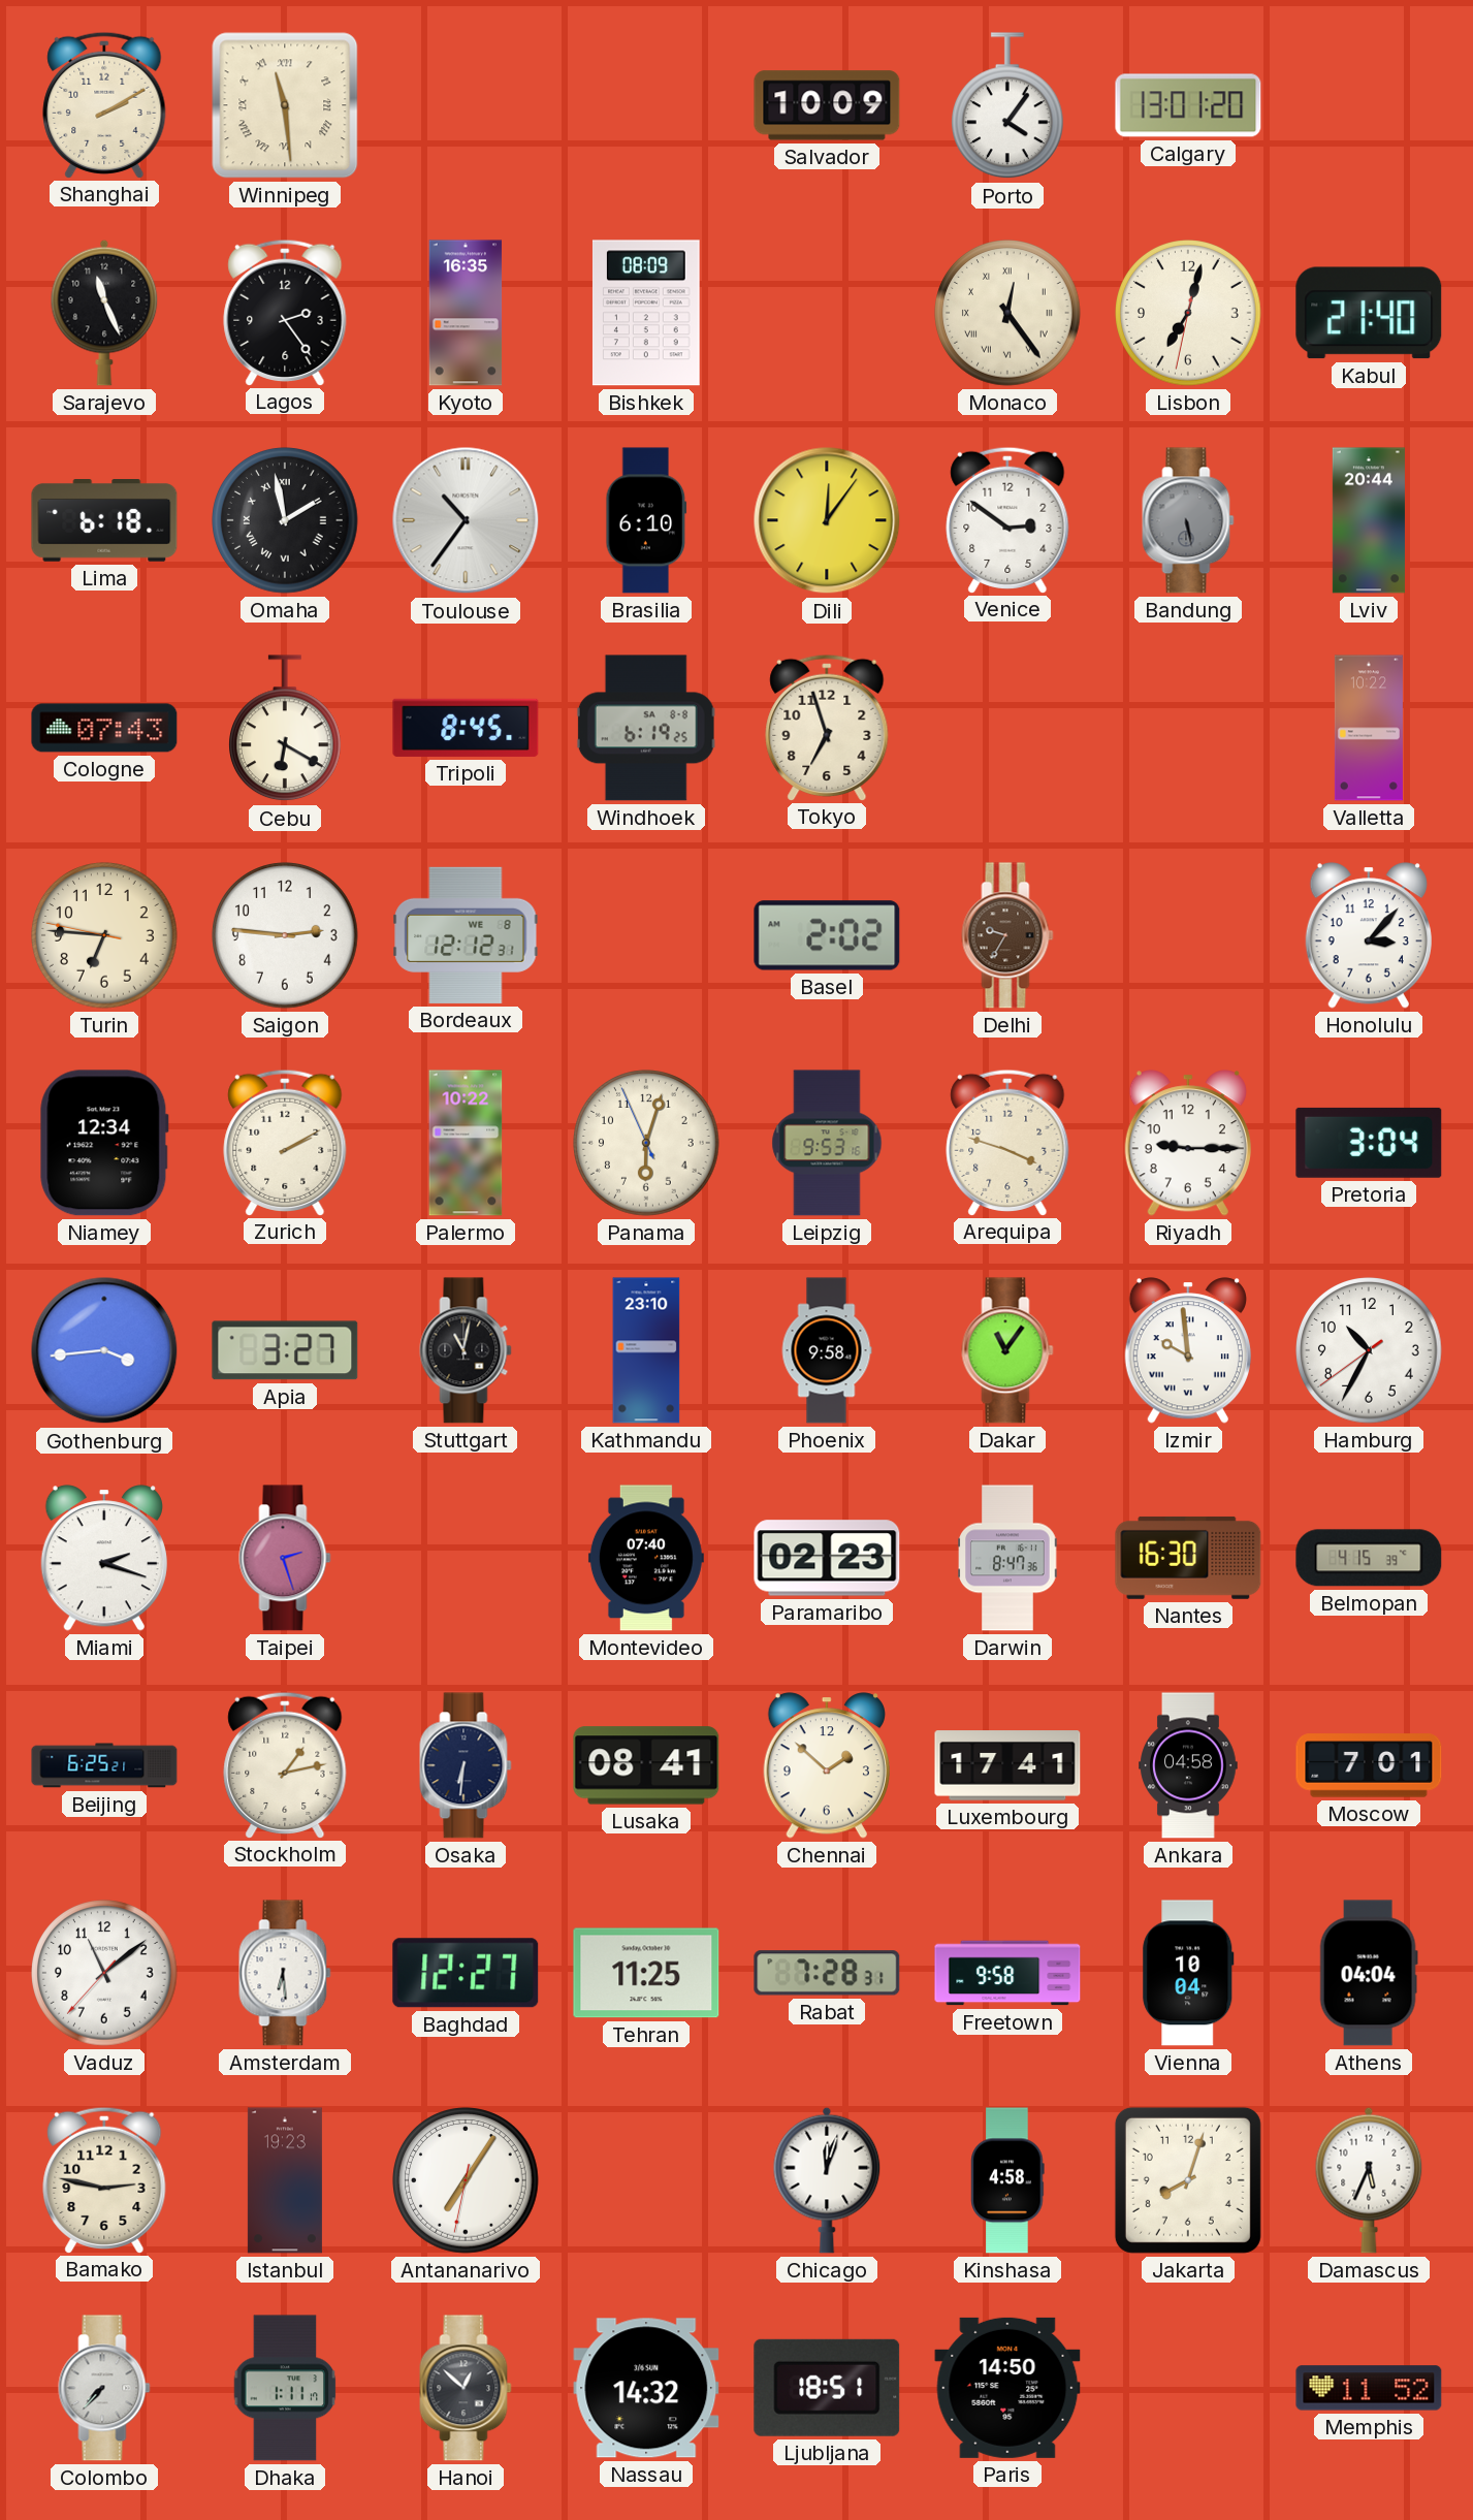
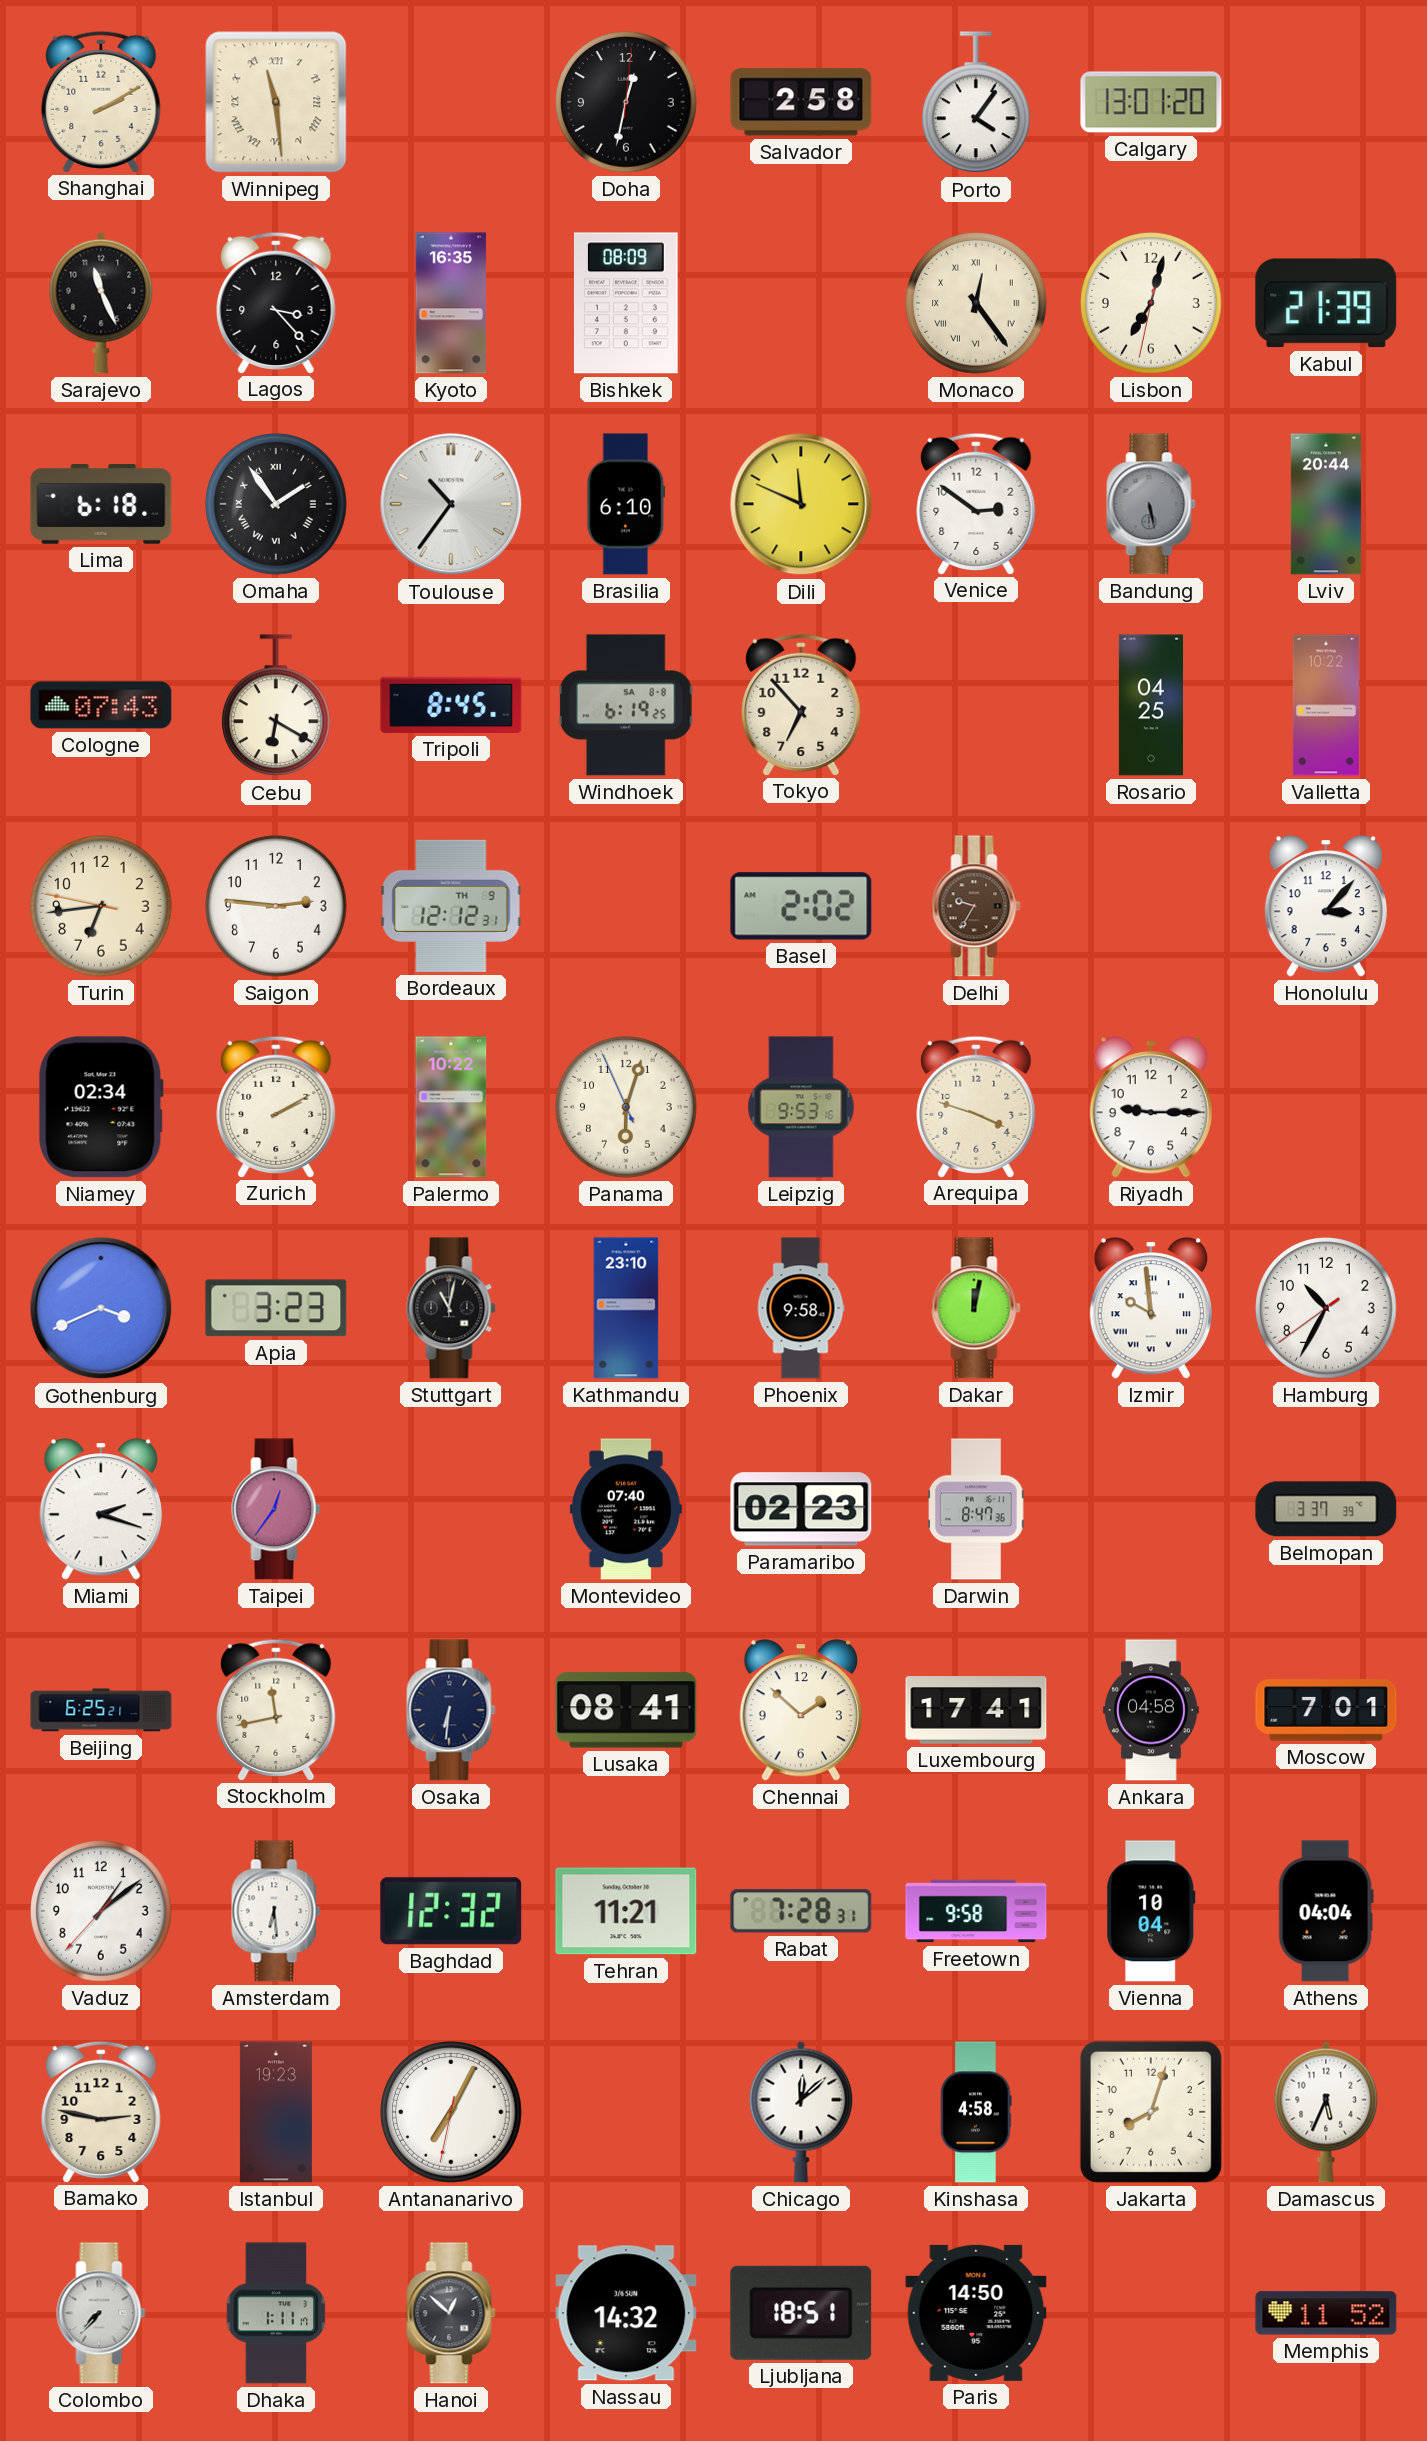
Doha: none -> 12:32
Salvador: 10:09 -> 2:58
Lagos: 2:24 -> 3:23
Kabul: 21:40 -> 21:39
Omaha: 1:58 -> 1:54
Dili: 12:06 -> 11:49
Tokyo: 6:57 -> 6:53
Rosario: none -> 04:25
Turin: 6:45 -> 6:43
Bordeaux date: WE 8 -> TH 9
Niamey: 12:34 -> 02:34
Pretoria: 3:04 -> none
Gothenburg: 3:44 -> 3:41
Apia: 3:27 -> 3:23
Dakar: 11:06 -> 12:02
Taipei: 2:27 -> 12:36
Nantes: 16:30 -> none
Belmopan: 4:15 -> 3:37
Stockholm: 1:13 -> 11:43
Vaduz: 11:08 -> 1:08
Baghdad: 12:27 -> 12:32
Tehran: 11:25 -> 11:21
Antananarivo: 7:05 -> 7:04
Chicago: 12:03 -> 12:08
